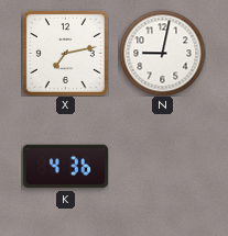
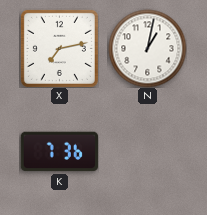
N: 9:02 -> 1:02
K: 4:36 -> 7:36
